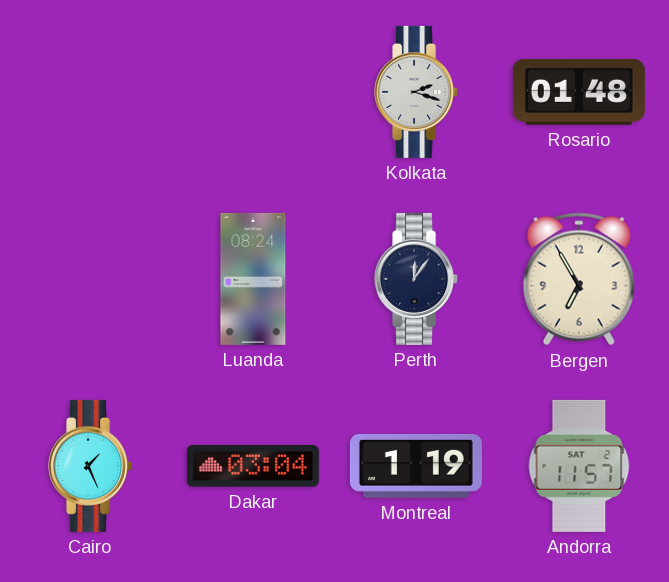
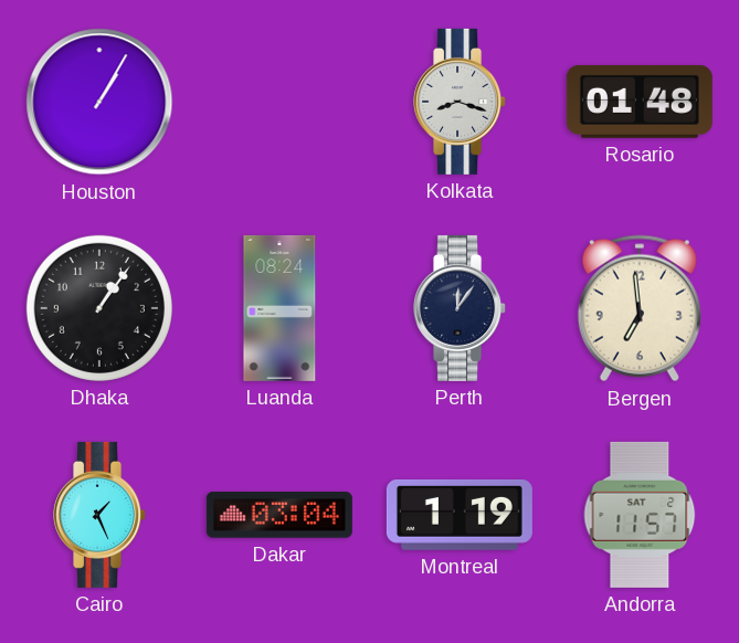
Houston: none -> 1:05
Kolkata: 2:18 -> 8:18
Dhaka: none -> 1:06
Bergen: 6:55 -> 6:59
